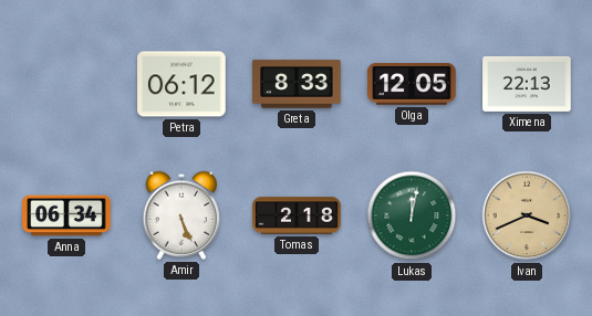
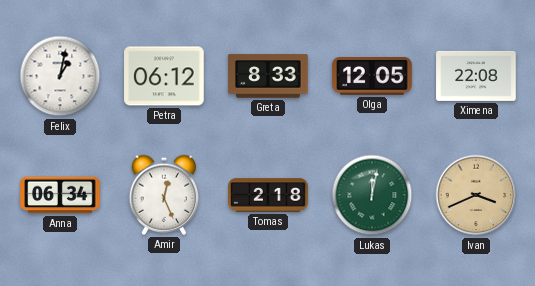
Felix: none -> 1:02
Ximena: 22:13 -> 22:08
Amir: 5:26 -> 12:26
